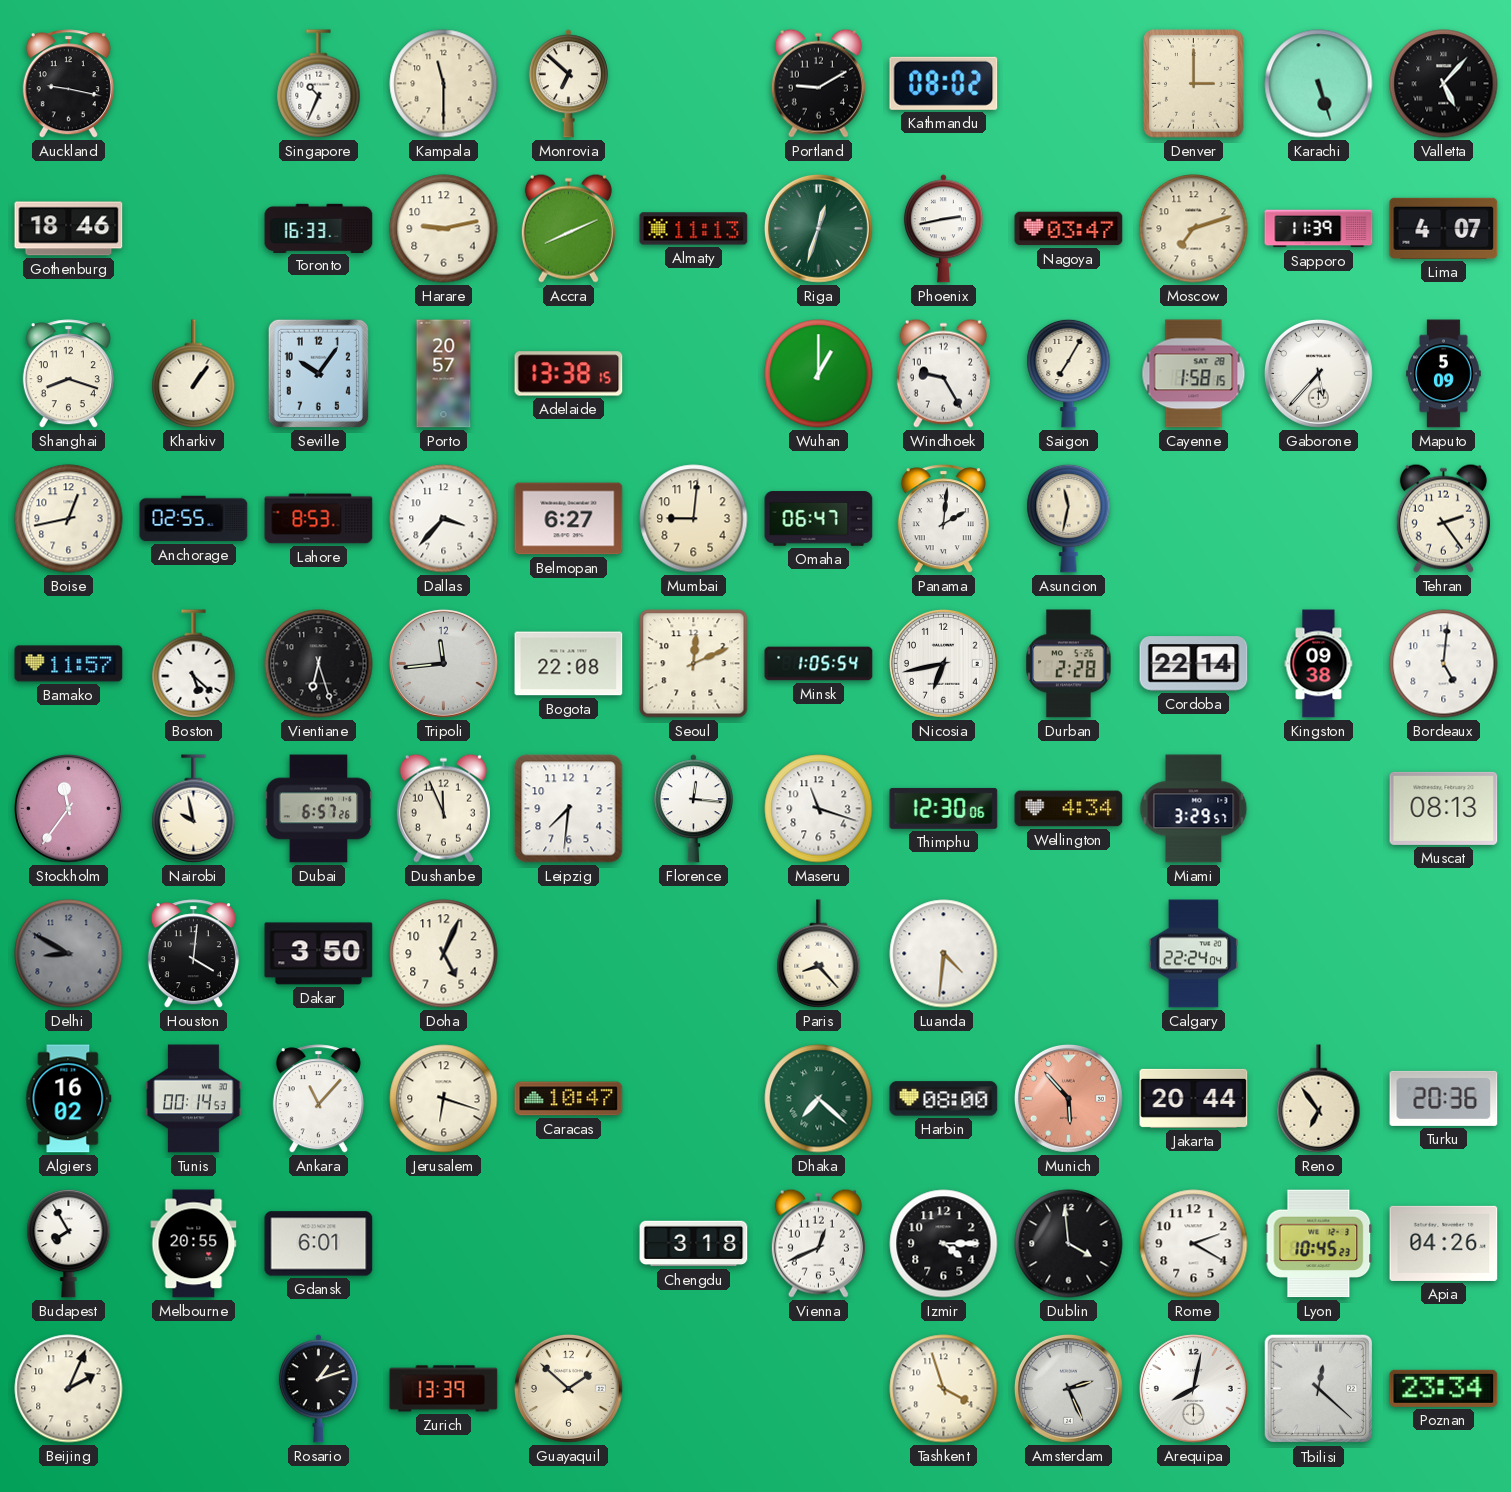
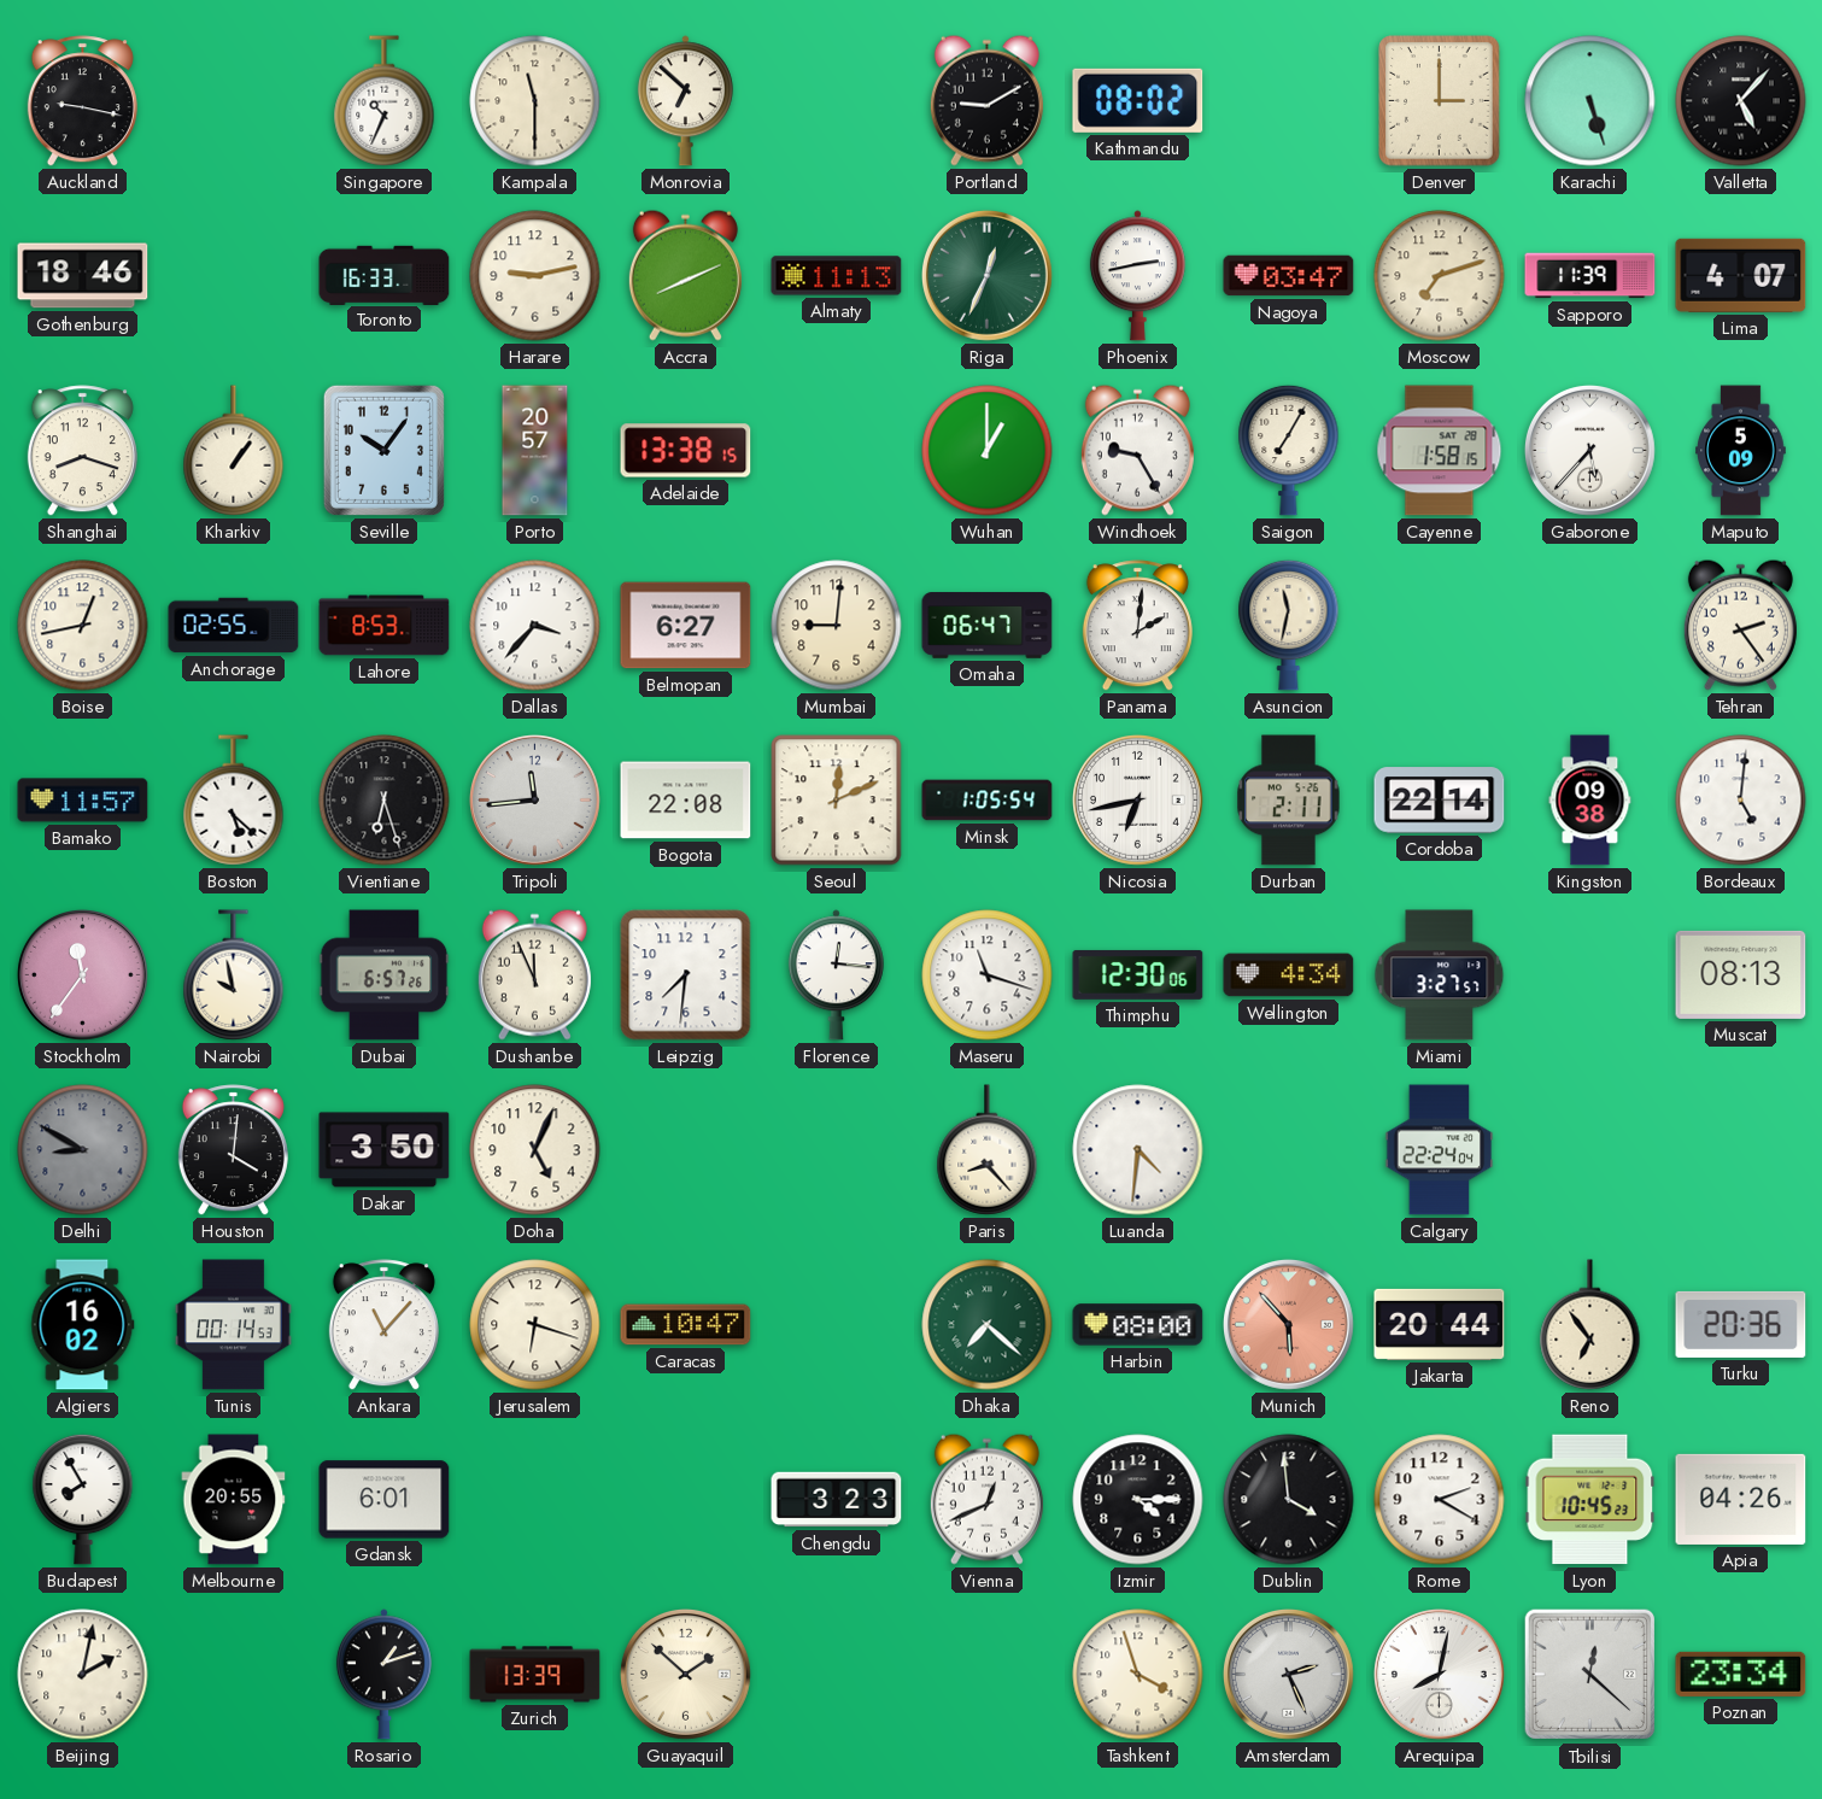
Riga: 12:33 -> 12:34
Durban: 2:28 -> 2:11
Miami: 3:29 -> 3:27
Chengdu: 3:18 -> 3:23
Beijing: 2:04 -> 2:02
